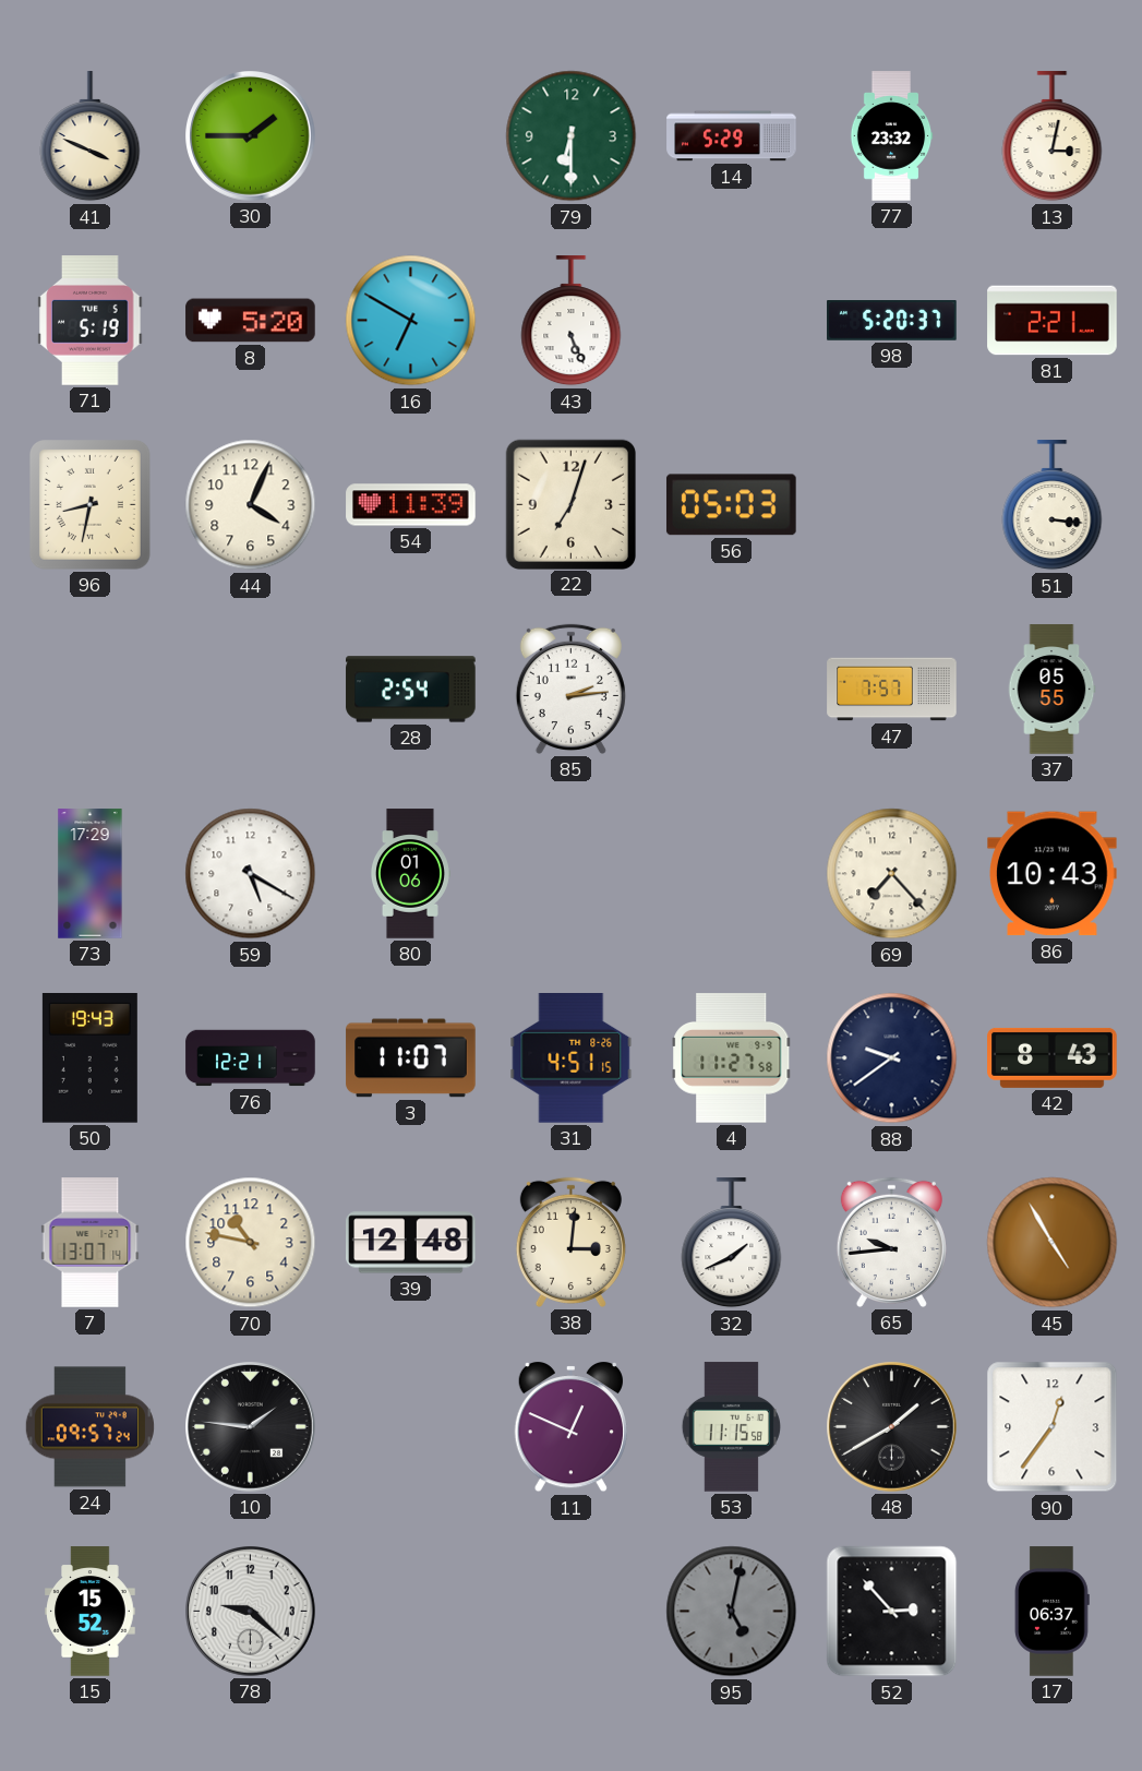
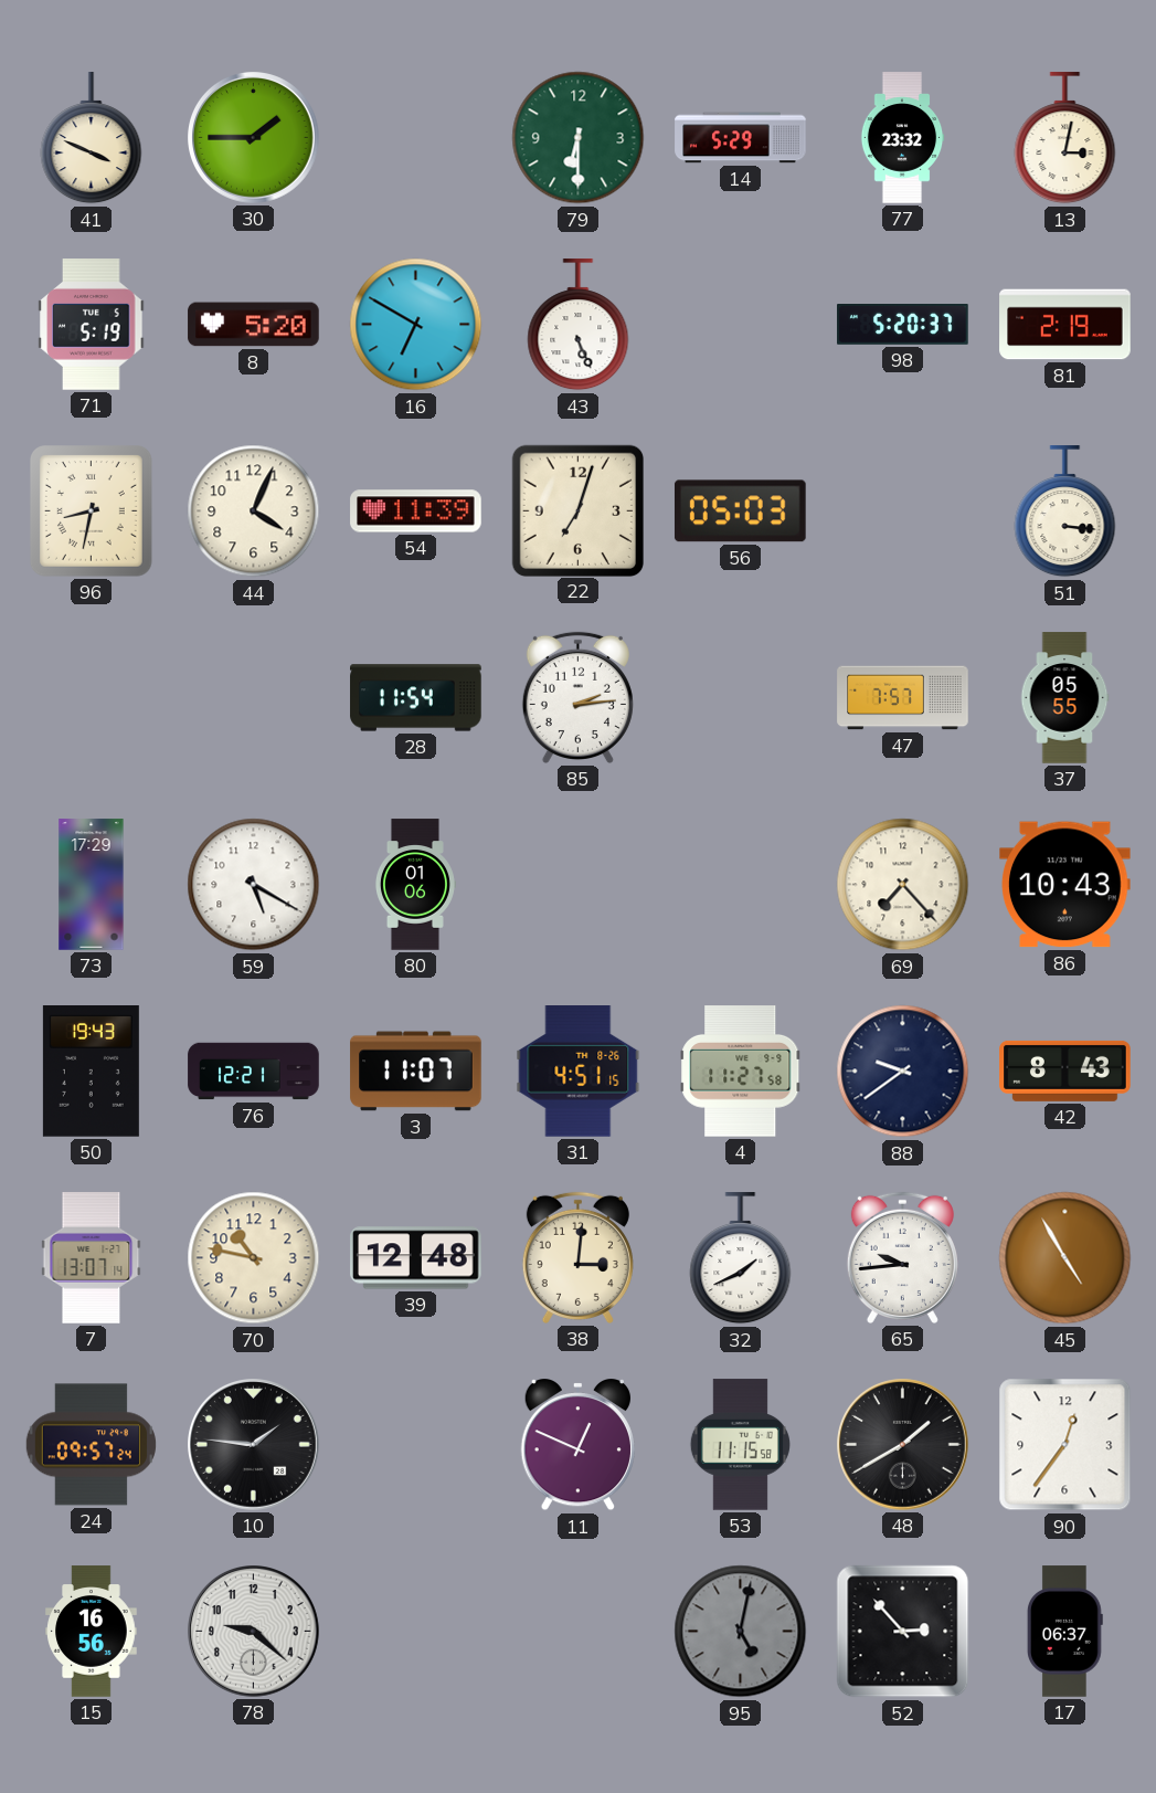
81: 2:21 -> 2:19
28: 2:54 -> 11:54
15: 15:52 -> 16:56
